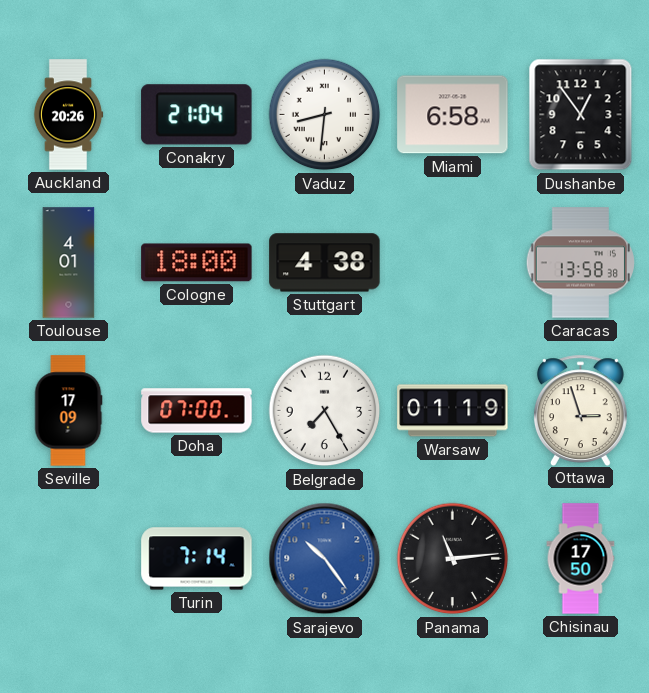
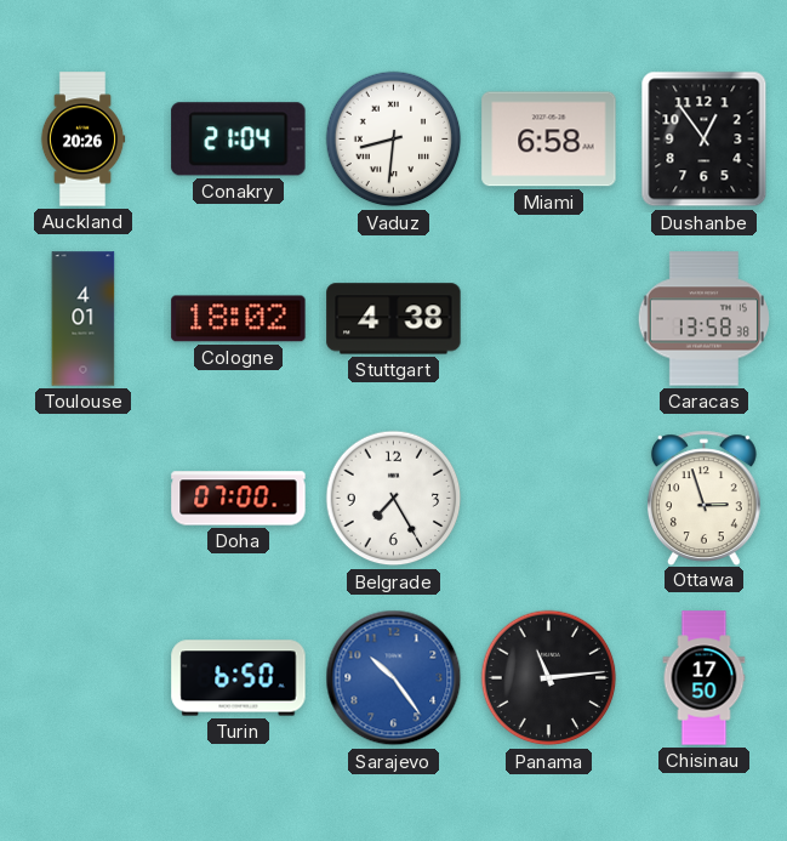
Cologne: 18:00 -> 18:02
Seville: 17:09 -> none
Warsaw: 01:19 -> none
Turin: 7:14 -> 6:50
